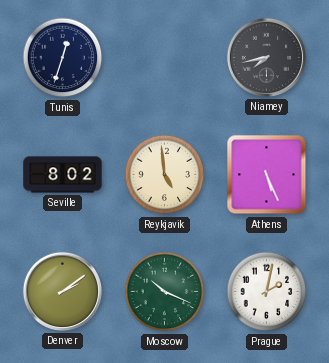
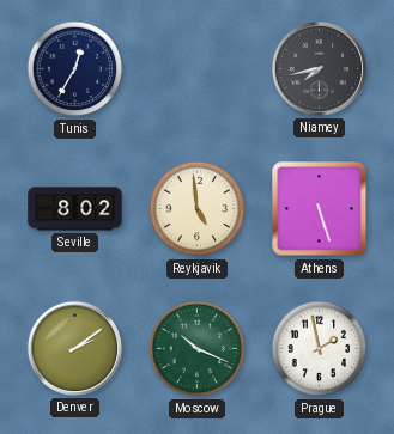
Tunis: 12:33 -> 12:35
Athens: 5:26 -> 5:27
Prague: 2:02 -> 1:58
